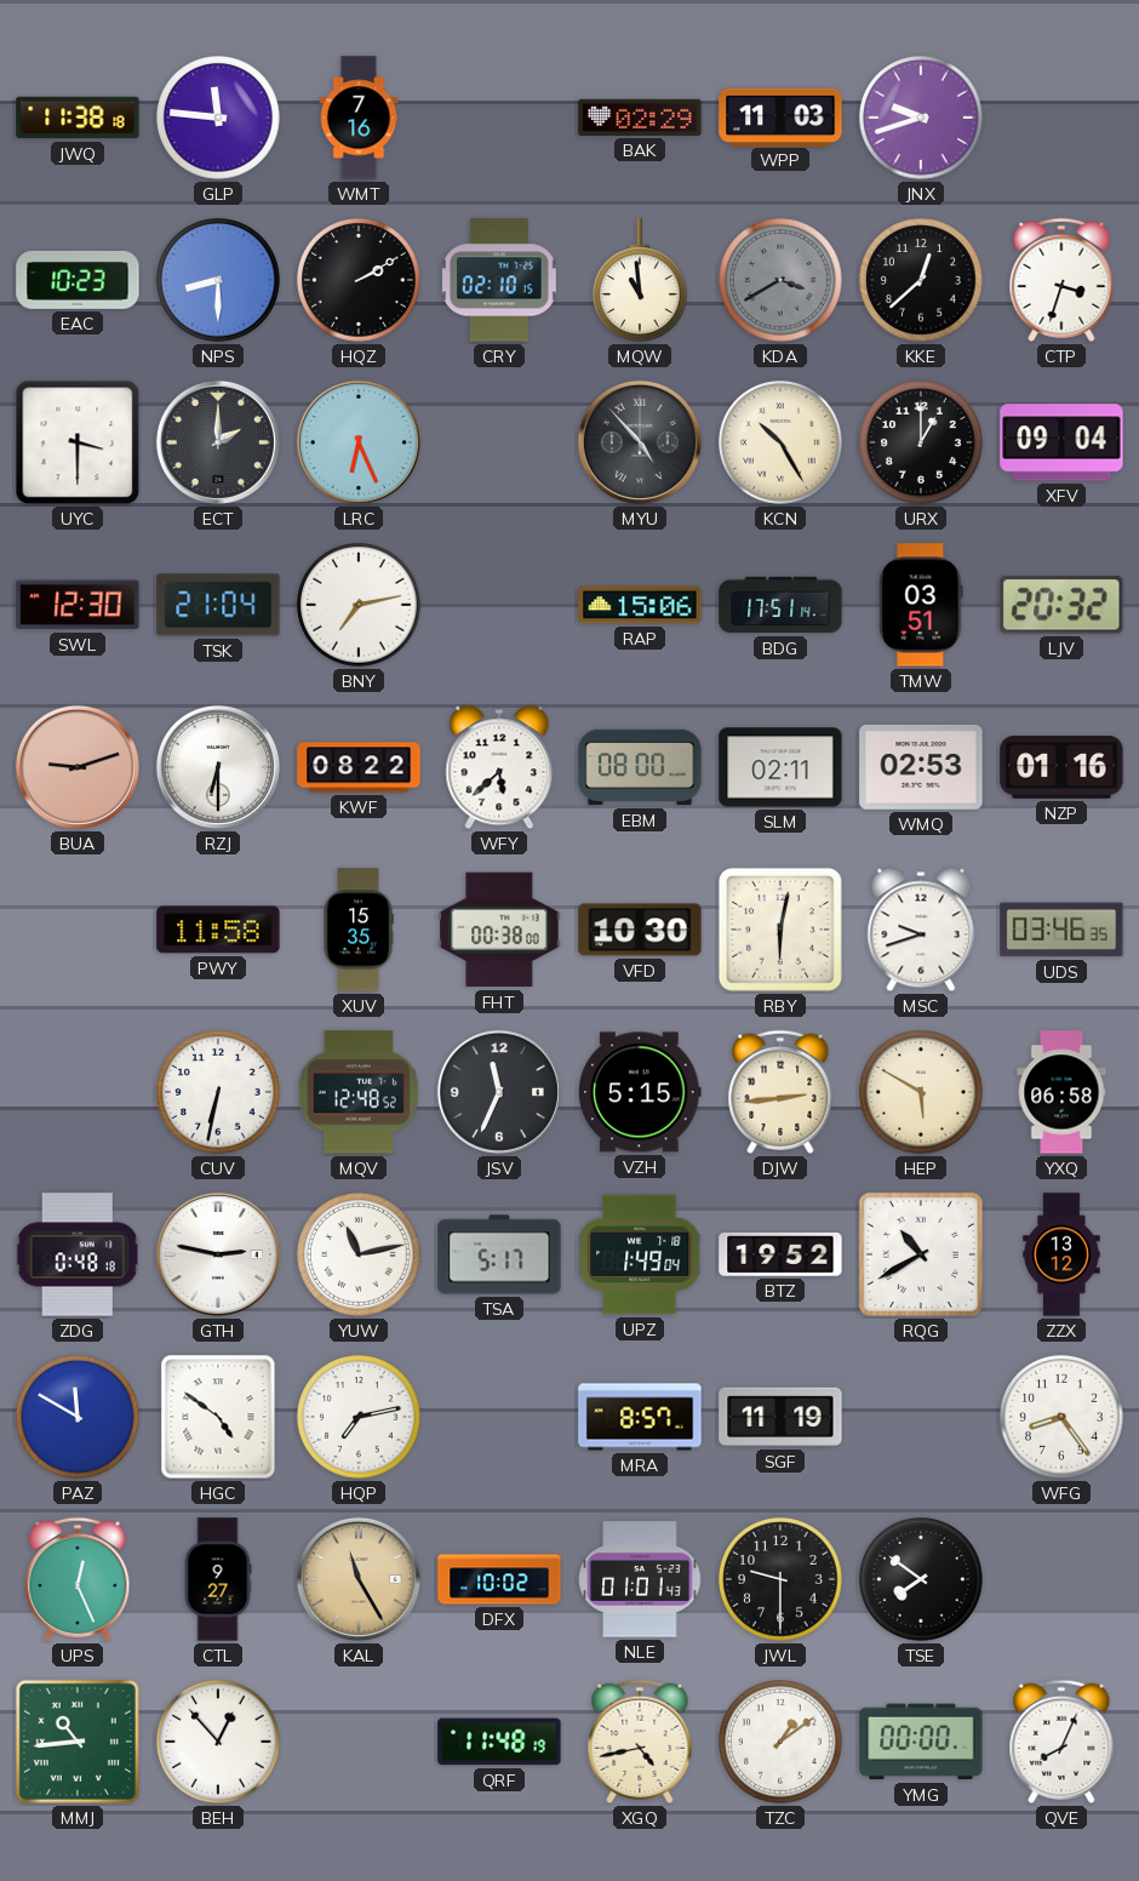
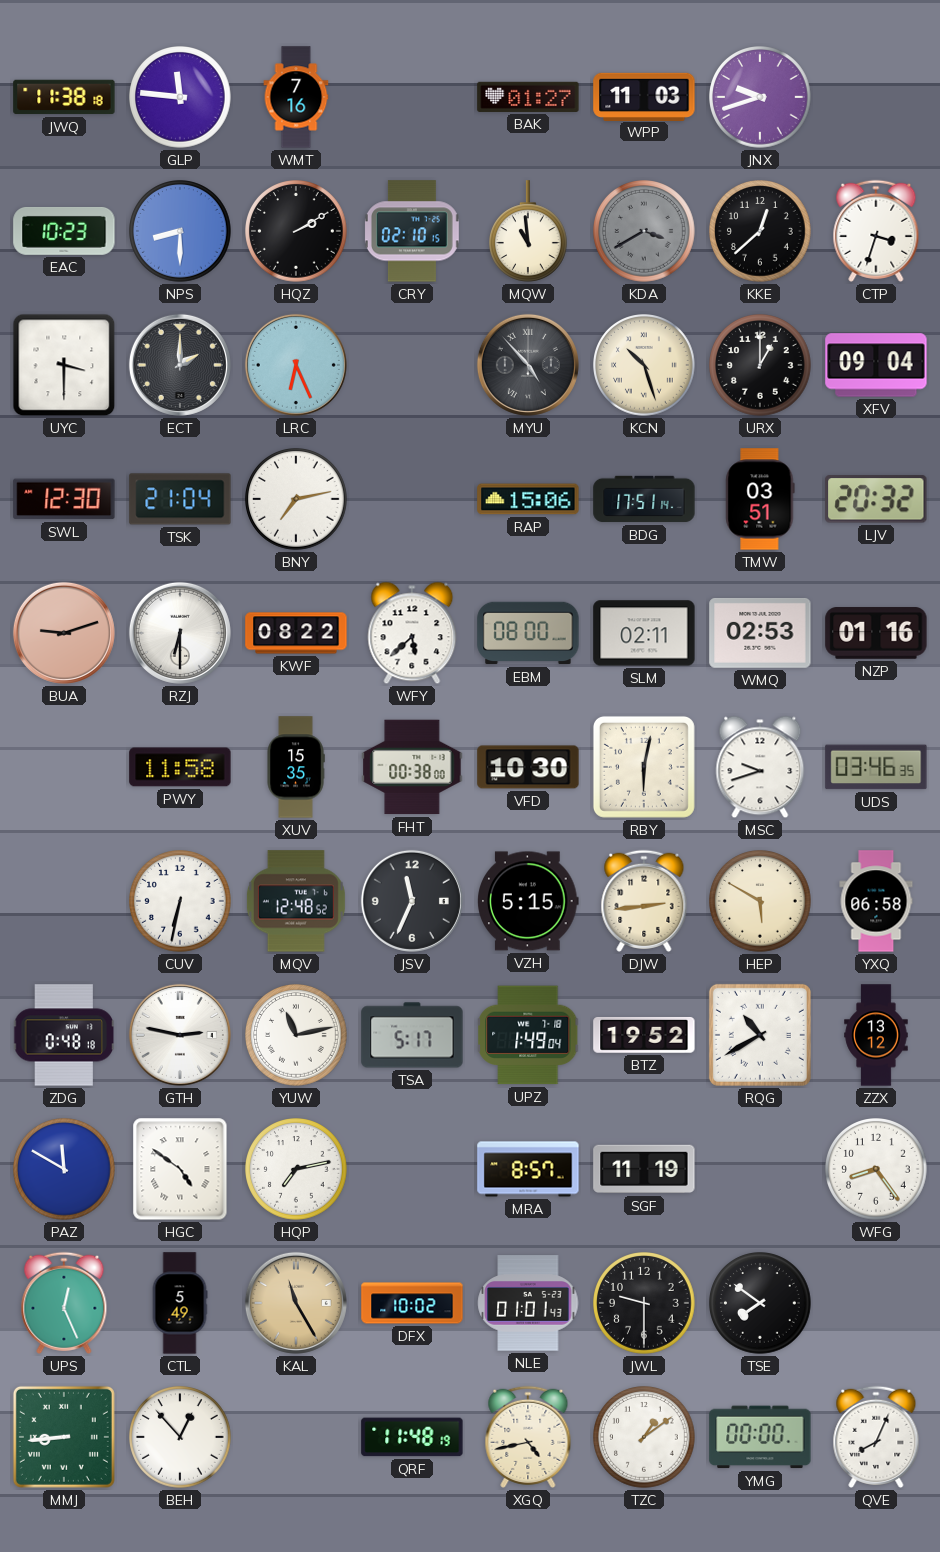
BAK: 02:29 -> 01:27
KCN: 10:25 -> 10:27
CTL: 9:27 -> 5:49
MMJ: 10:44 -> 8:44
